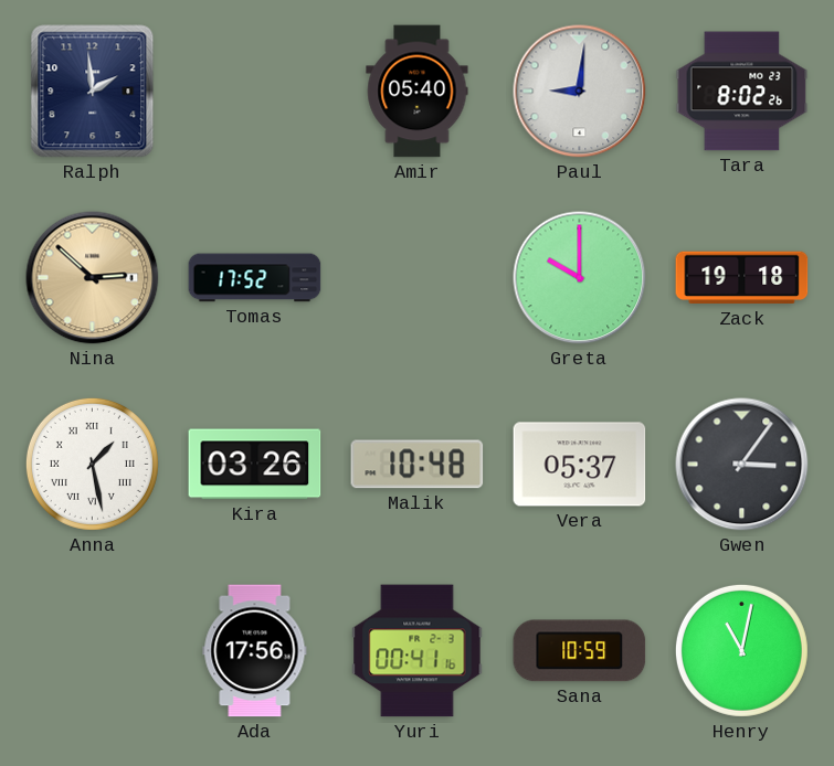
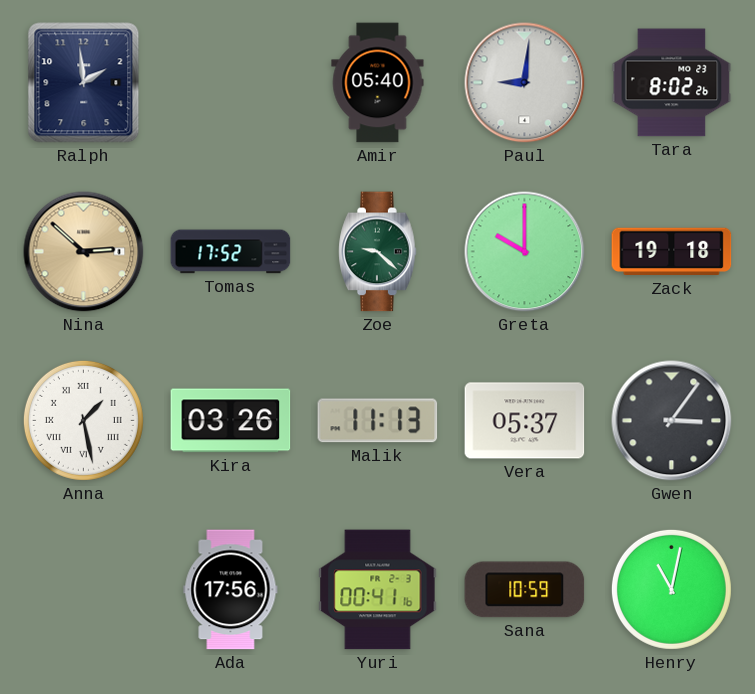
Zoe: none -> 9:22
Malik: 10:48 -> 11:13
